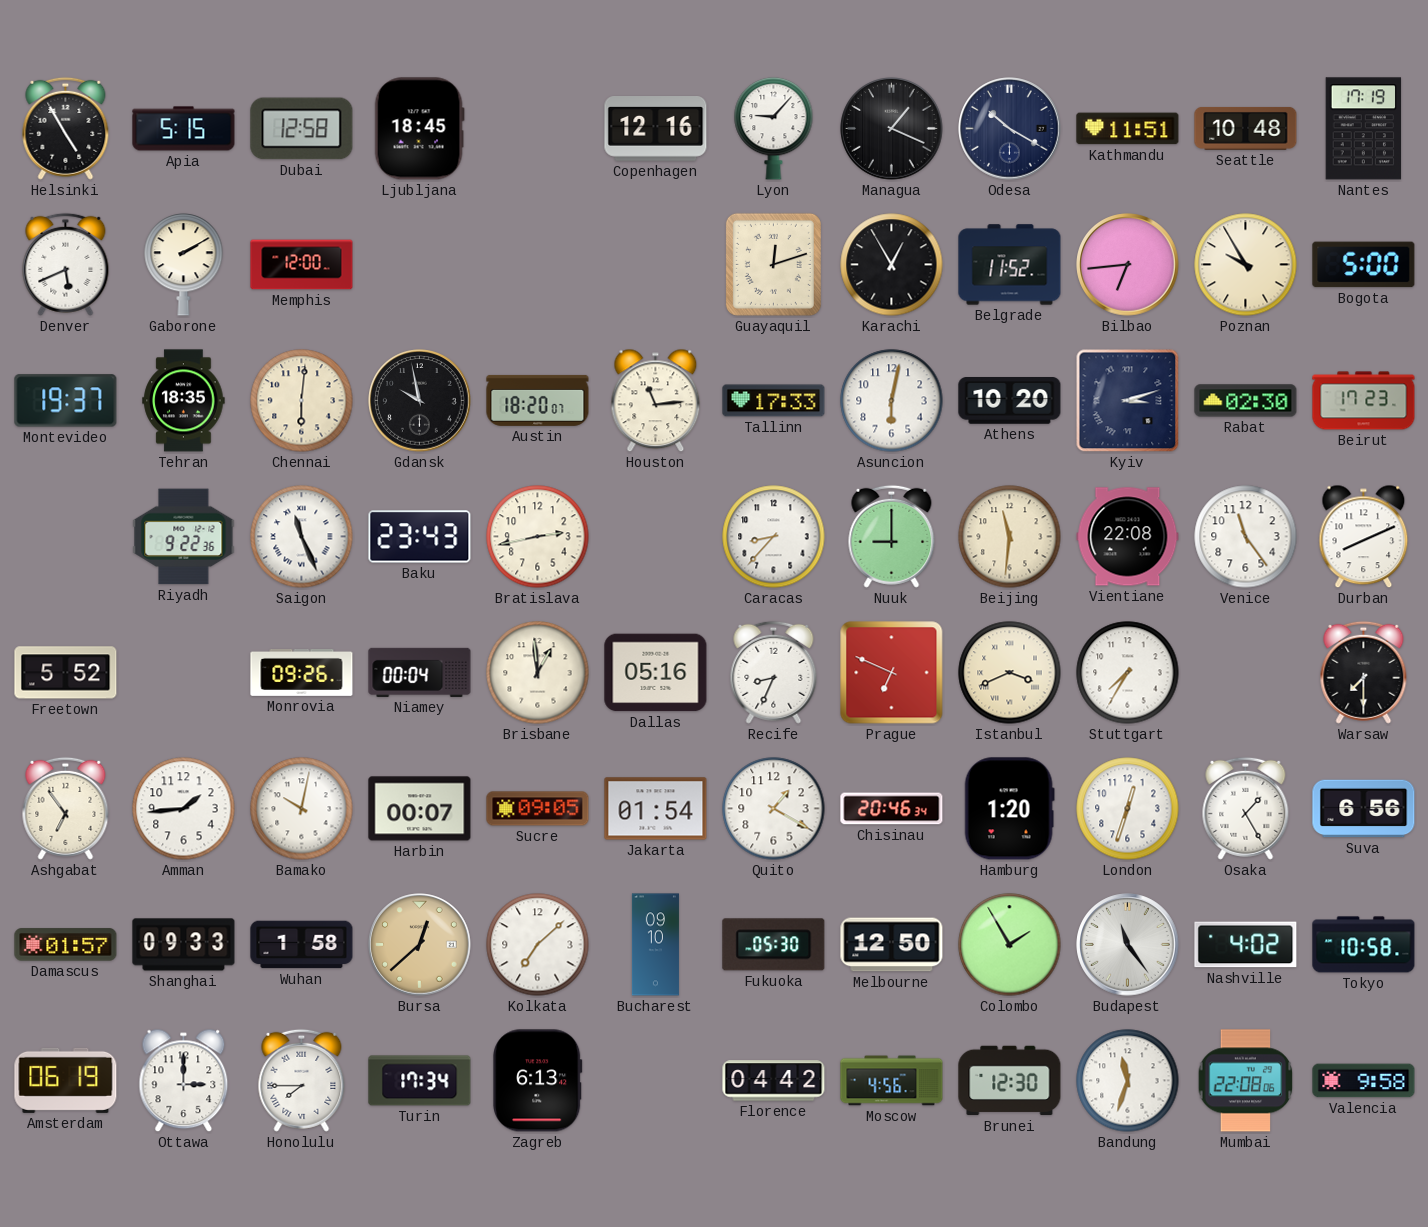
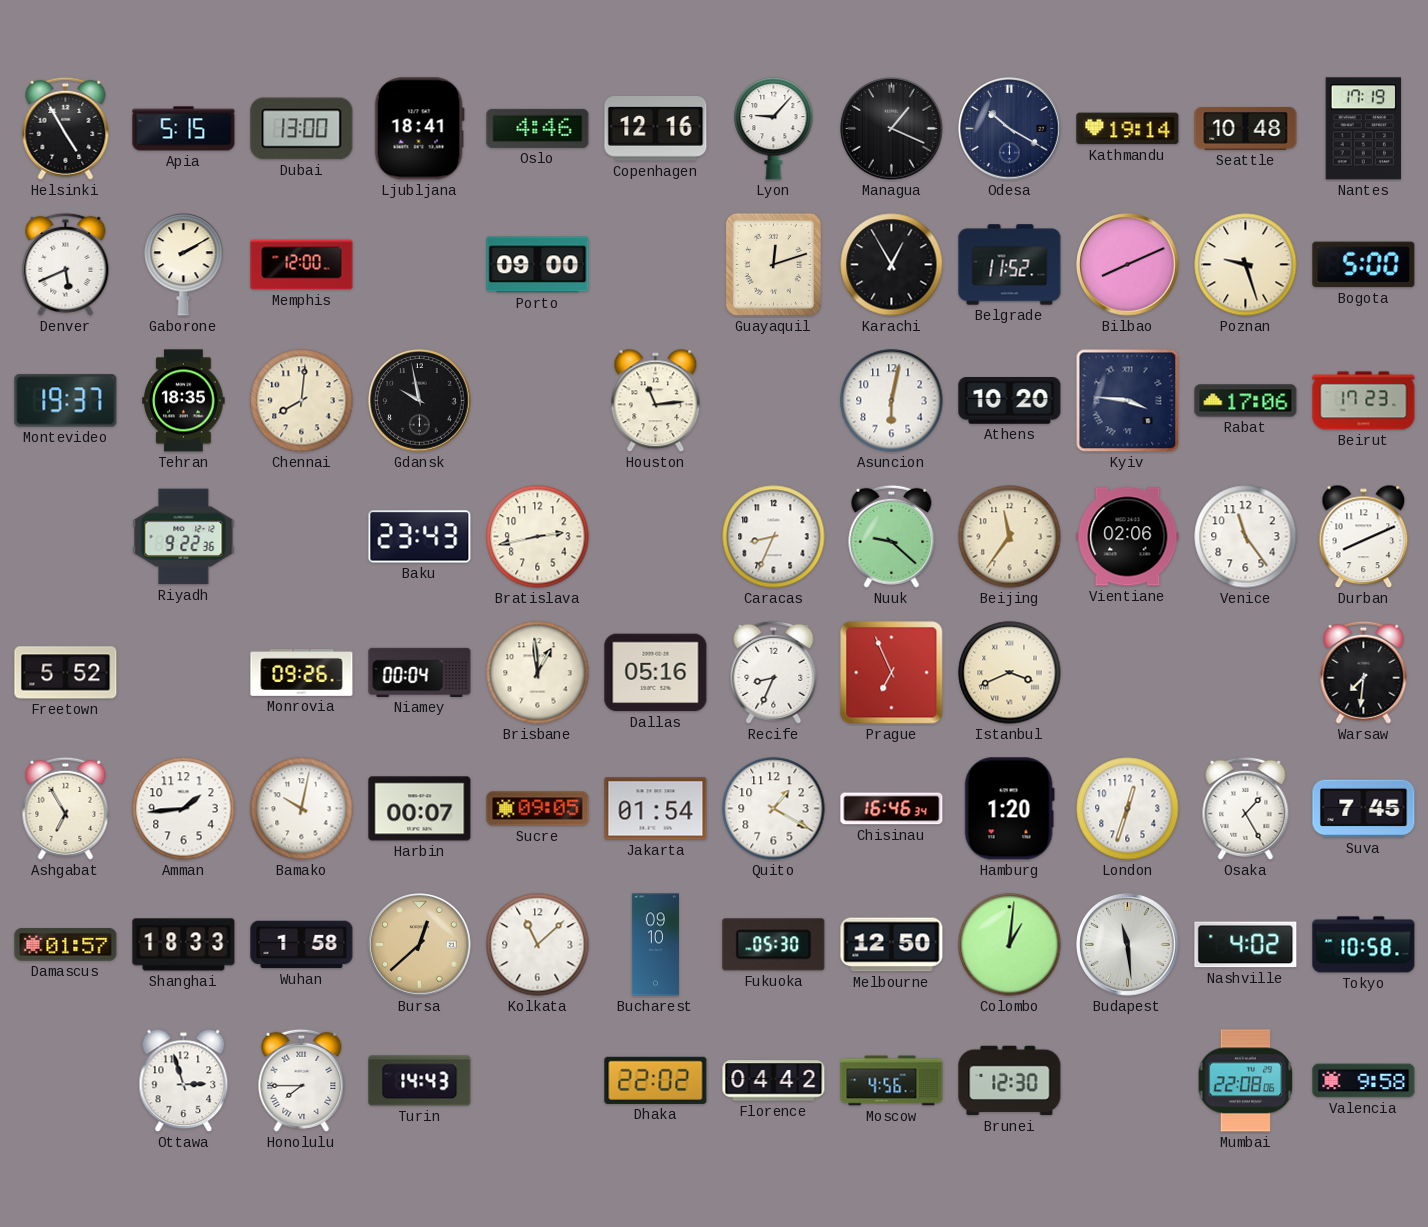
Dubai: 12:58 -> 13:00
Ljubljana: 18:45 -> 18:41
Oslo: none -> 4:46
Kathmandu: 11:51 -> 19:14
Porto: none -> 09:00
Bilbao: 6:44 -> 8:11
Poznan: 9:55 -> 9:27
Chennai: 6:01 -> 8:01
Austin: 18:20 -> none
Tallinn: 17:33 -> none
Kyiv: 3:12 -> 3:46
Rabat: 02:30 -> 17:06
Saigon: 11:26 -> none
Caracas: 8:37 -> 8:34
Nuuk: 9:00 -> 9:22
Beijing: 11:31 -> 11:36
Vientiane: 22:08 -> 02:06
Prague: 6:49 -> 6:56
Stuttgart: 7:35 -> none
Warsaw: 7:30 -> 7:31
Ashgabat: 6:54 -> 6:55
Chisinau: 20:46 -> 16:46
Suva: 6:56 -> 7:45
Shanghai: 09:33 -> 18:33
Kolkata: 7:08 -> 11:08
Colombo: 1:55 -> 1:01
Budapest: 11:24 -> 11:29
Amsterdam: 06:19 -> none
Ottawa: 3:00 -> 2:57
Turin: 17:34 -> 14:43
Zagreb: 6:13 -> none
Dhaka: none -> 22:02
Bandung: 11:33 -> none
